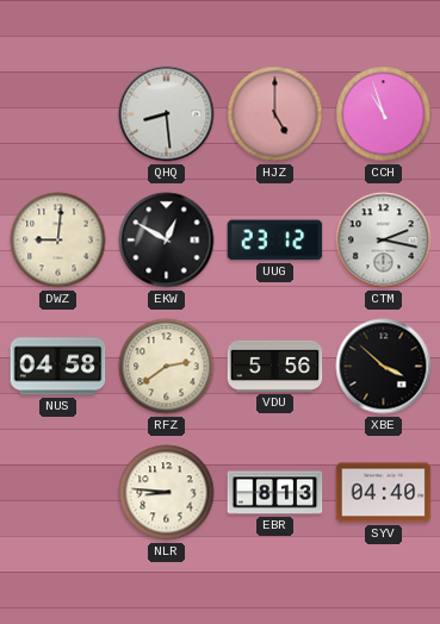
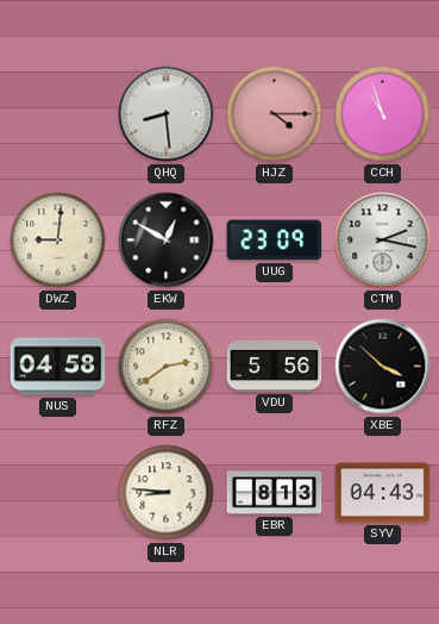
HJZ: 5:00 -> 4:15
UUG: 23:12 -> 23:09
SYV: 04:40 -> 04:43
